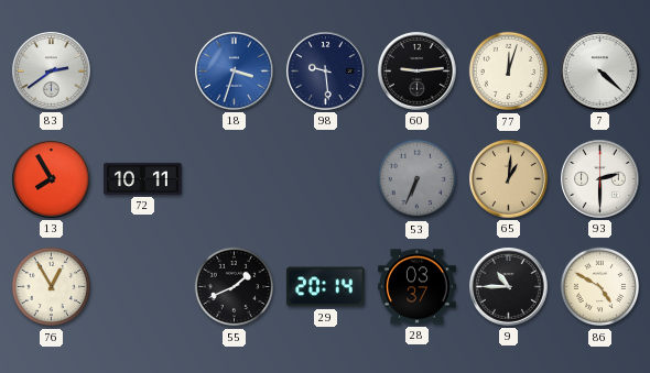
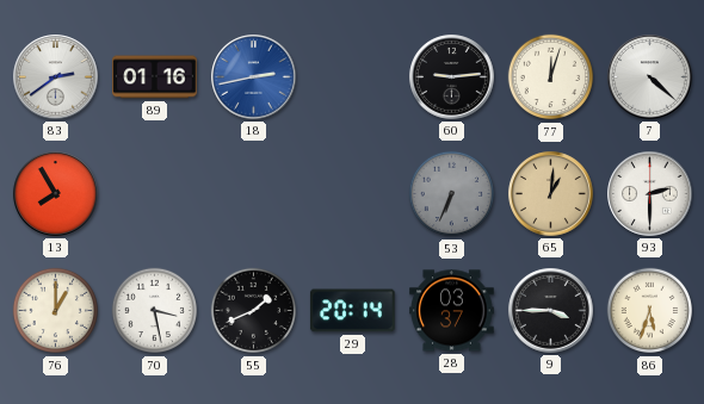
89: none -> 01:16
18: 3:33 -> 2:43
98: 9:29 -> none
72: 10:11 -> none
76: 12:55 -> 1:00
70: none -> 3:28
9: 10:45 -> 3:45
86: 4:50 -> 5:33
